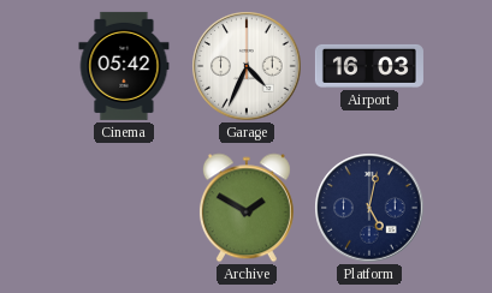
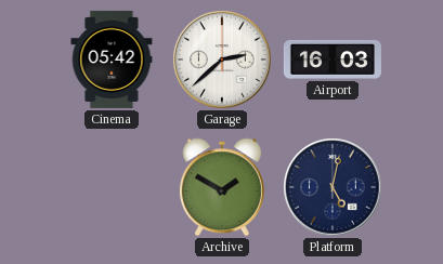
Garage: 4:34 -> 2:38
